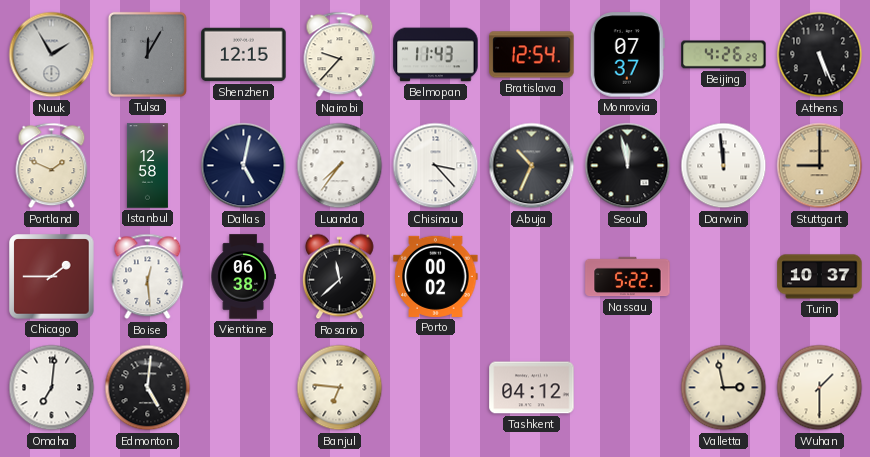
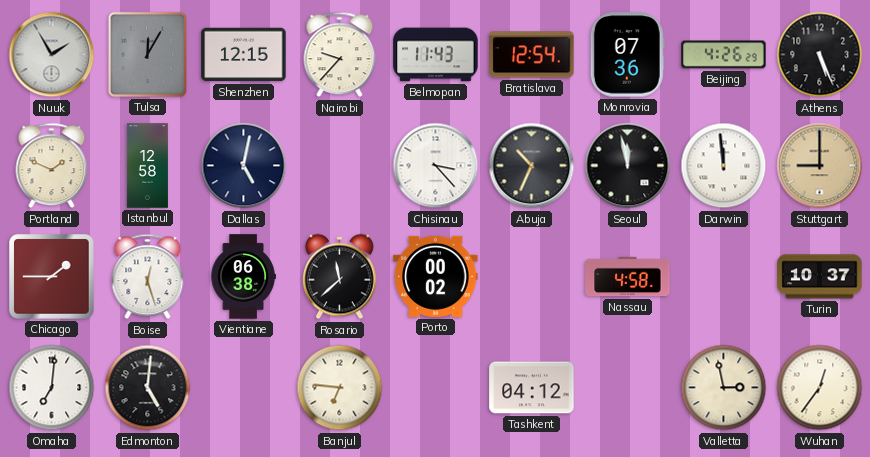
Monrovia: 07:37 -> 07:36
Luanda: 7:36 -> none
Boise: 12:29 -> 12:27
Nassau: 5:22 -> 4:58
Wuhan: 1:30 -> 12:36
